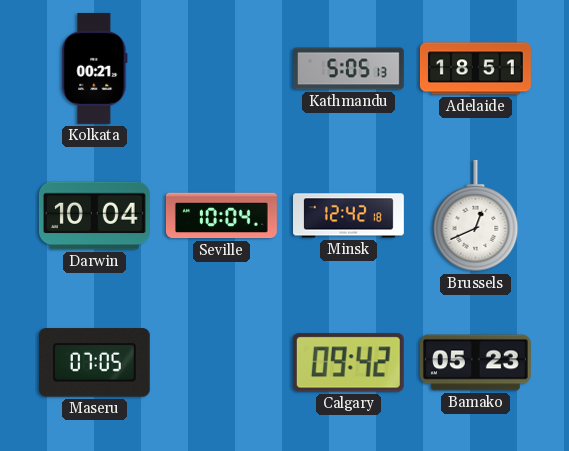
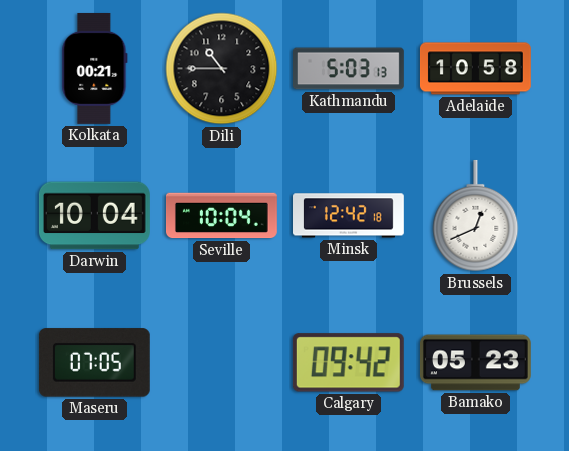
Dili: none -> 10:45
Kathmandu: 5:05 -> 5:03
Adelaide: 18:51 -> 10:58
